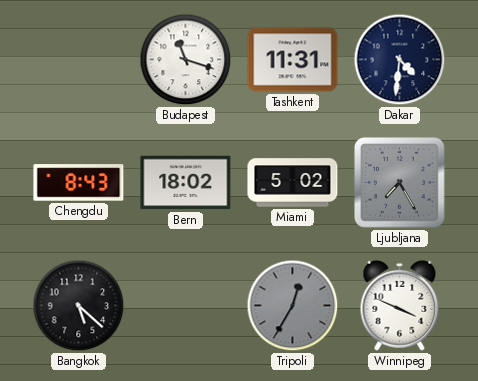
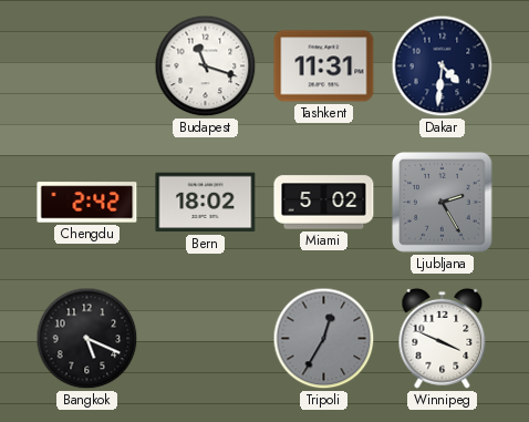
Chengdu: 8:43 -> 2:42
Ljubljana: 7:25 -> 2:25
Bangkok: 5:22 -> 5:19
